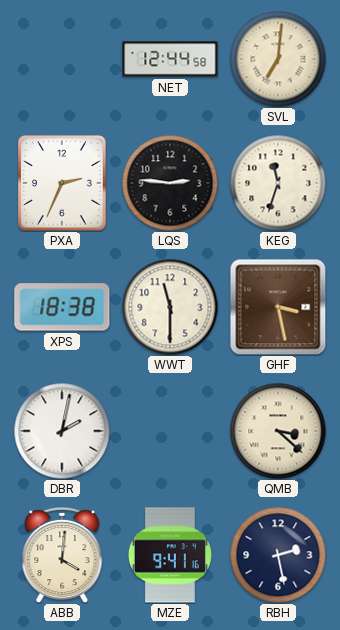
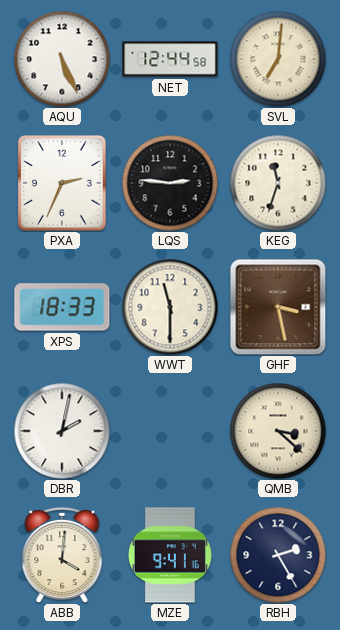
AQU: none -> 5:26
XPS: 18:38 -> 18:33
RBH: 2:28 -> 2:25
